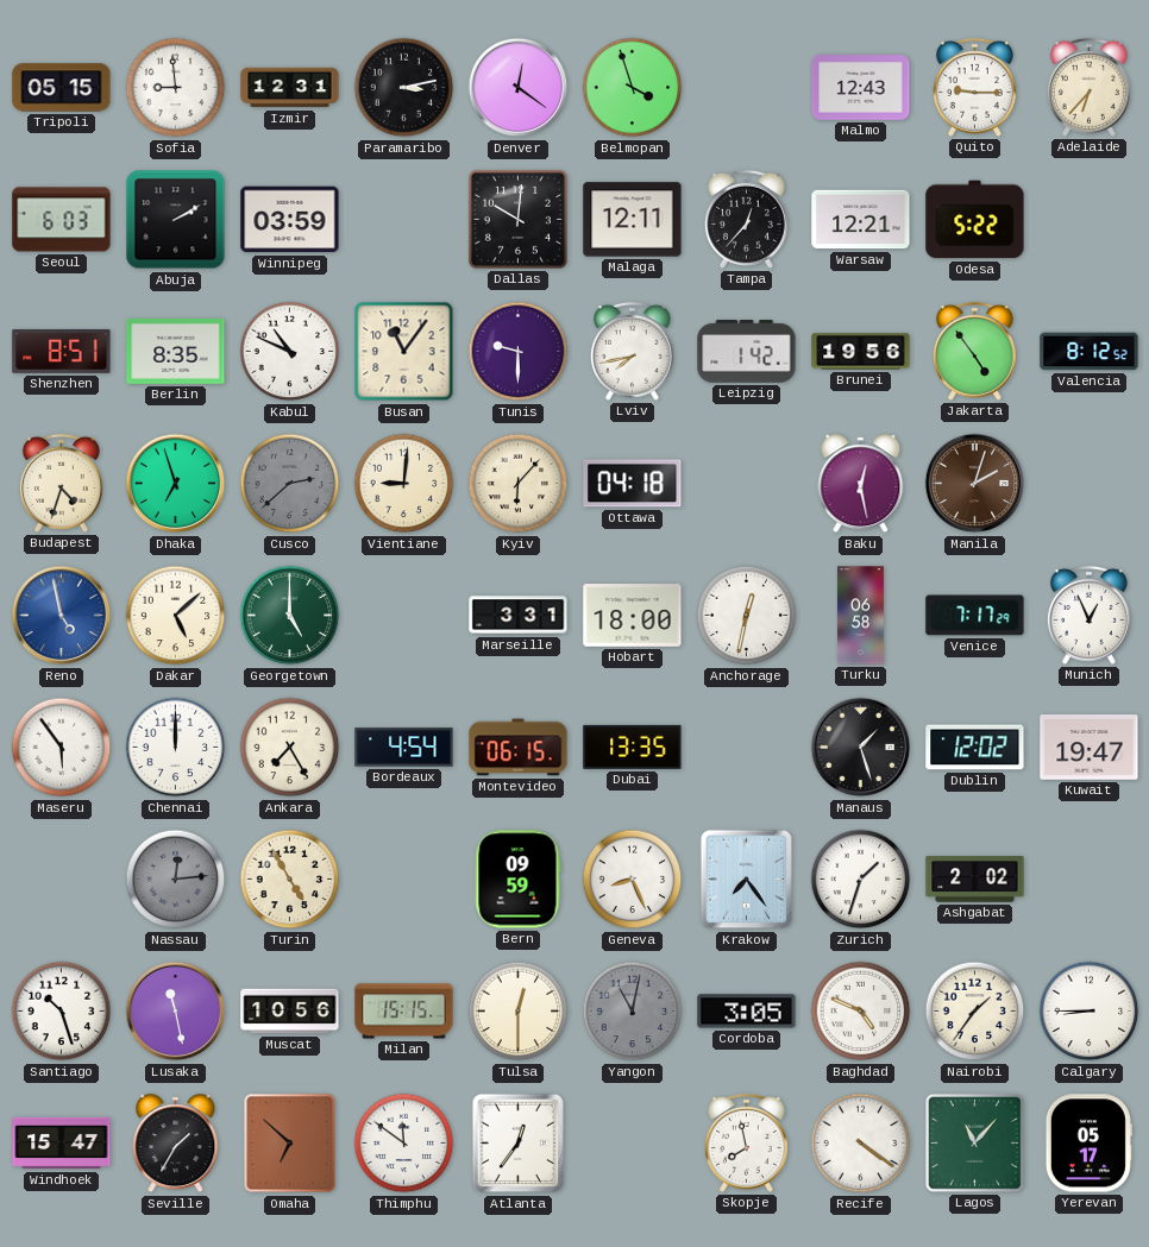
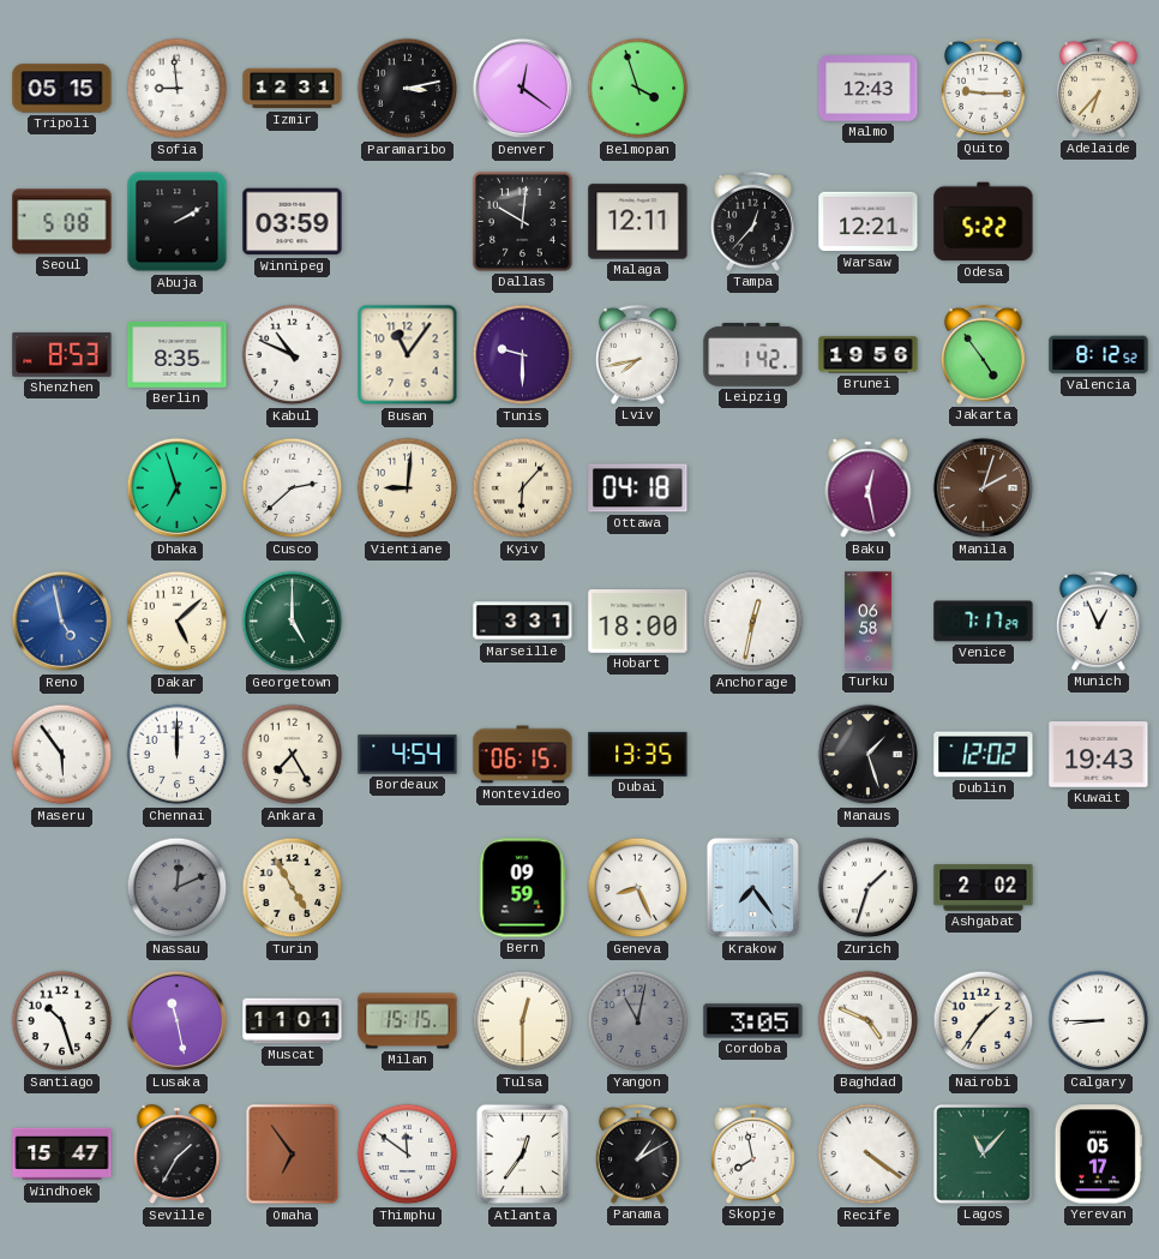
Seoul: 6:03 -> 5:08
Shenzhen: 8:51 -> 8:53
Budapest: 4:33 -> none
Cusco dial: grey -> white
Kuwait: 19:47 -> 19:43
Nassau: 12:14 -> 12:11
Muscat: 10:56 -> 11:01
Omaha: 6:52 -> 6:54
Panama: none -> 1:10
